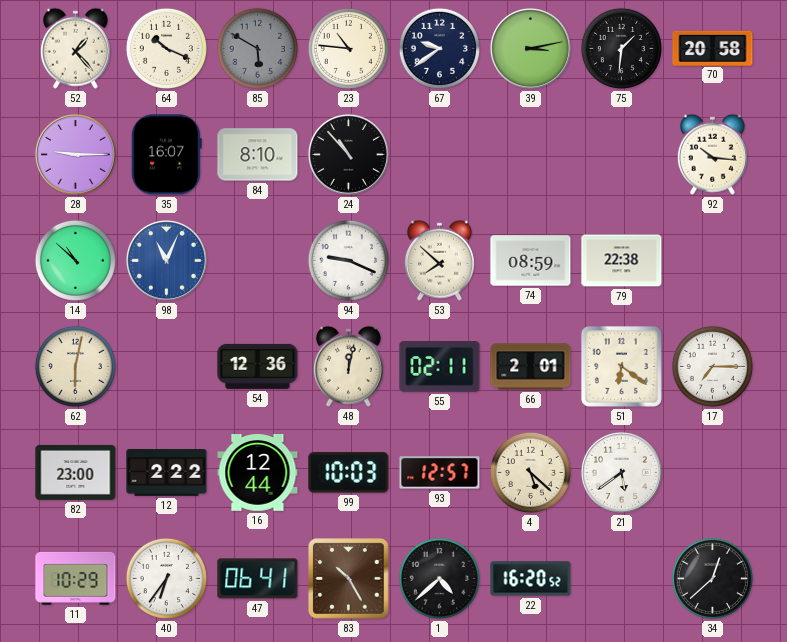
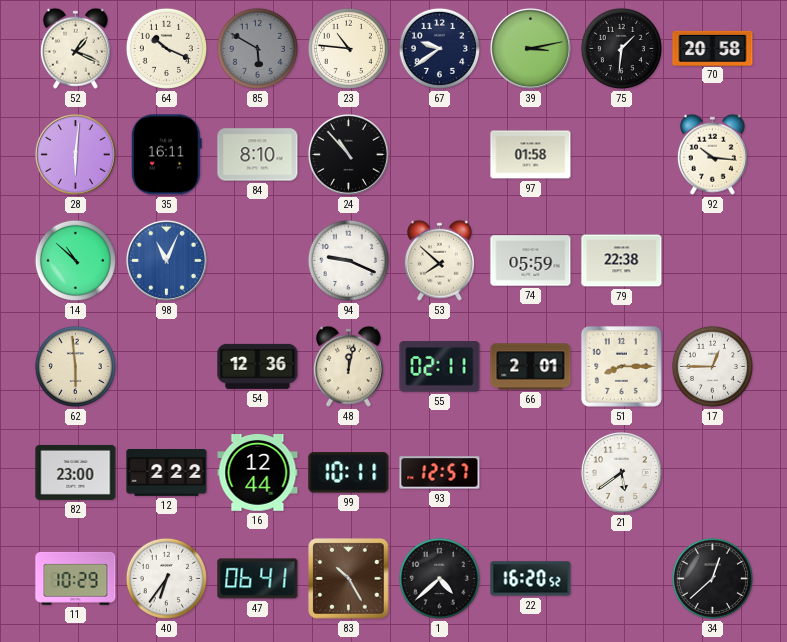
52: 1:23 -> 1:19
28: 9:15 -> 6:01
35: 16:07 -> 16:11
97: none -> 01:58
74: 08:59 -> 05:59
62: 6:02 -> 5:59
51: 6:21 -> 8:15
17: 7:15 -> 12:45
99: 10:03 -> 10:11
4: 5:22 -> none
